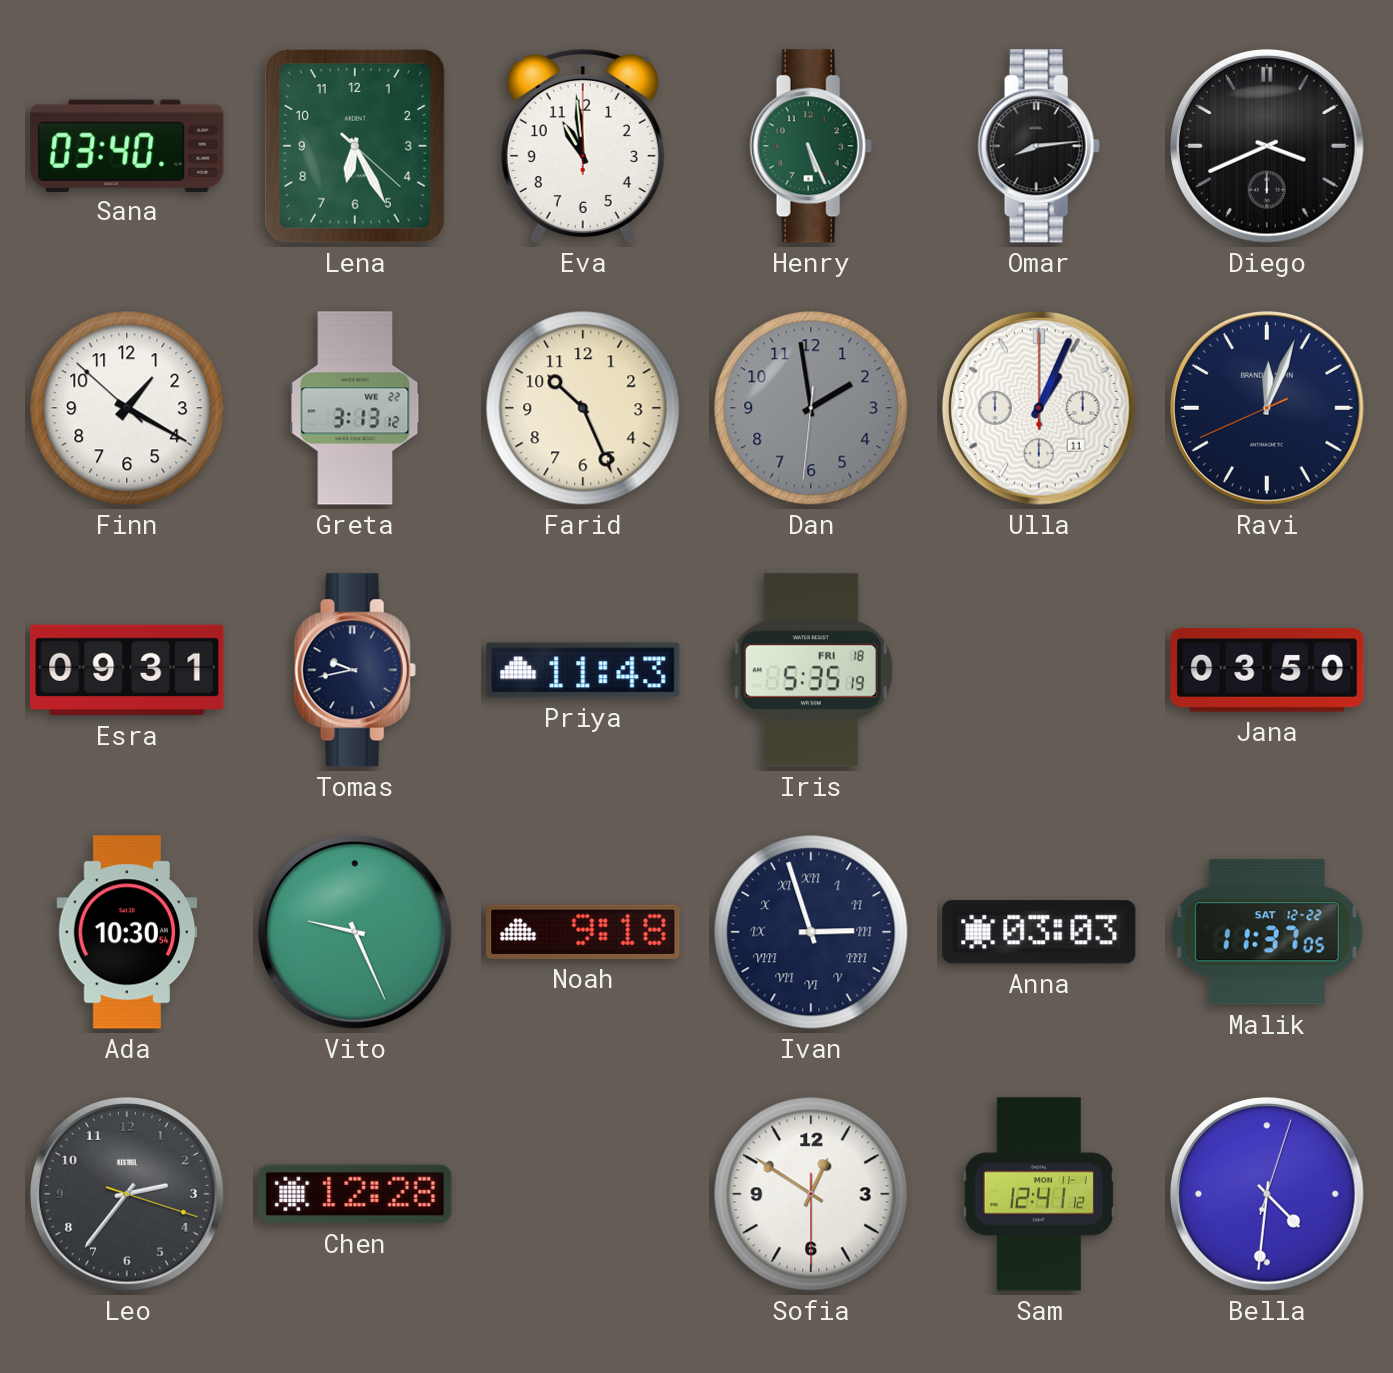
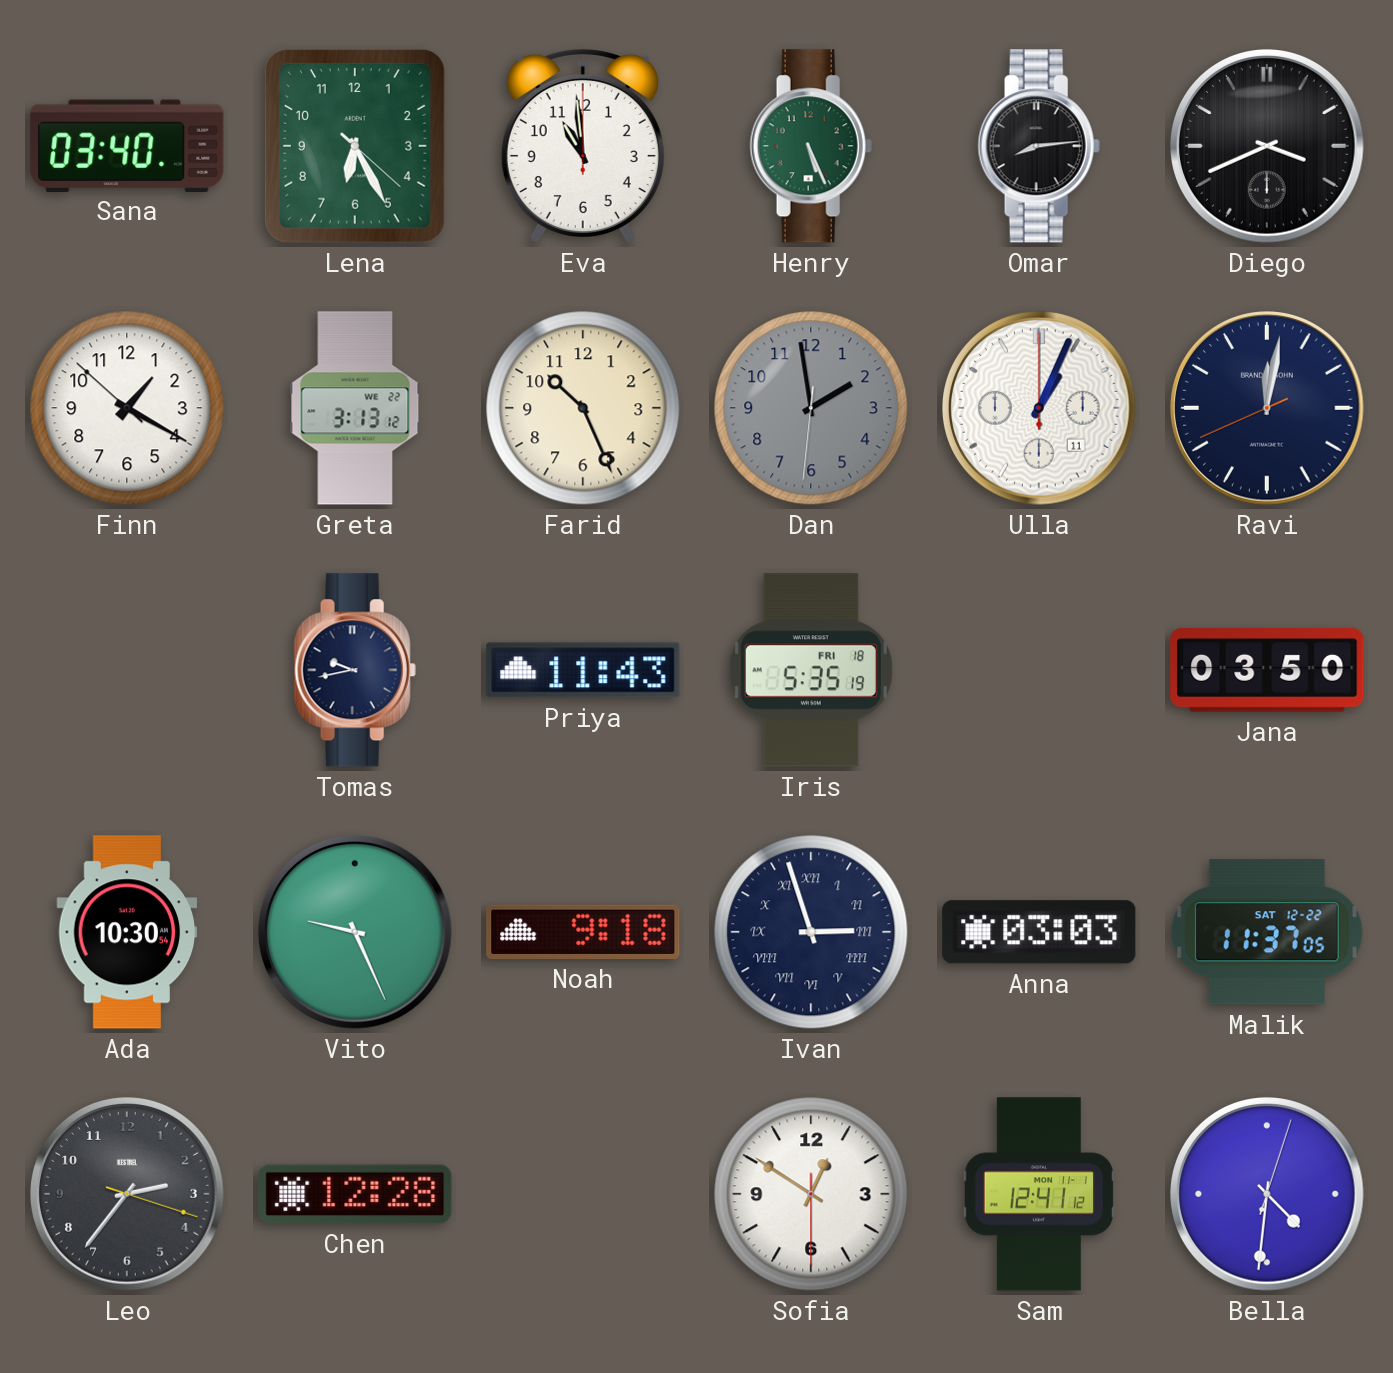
Ravi: 12:03 -> 12:01
Esra: 09:31 -> none
